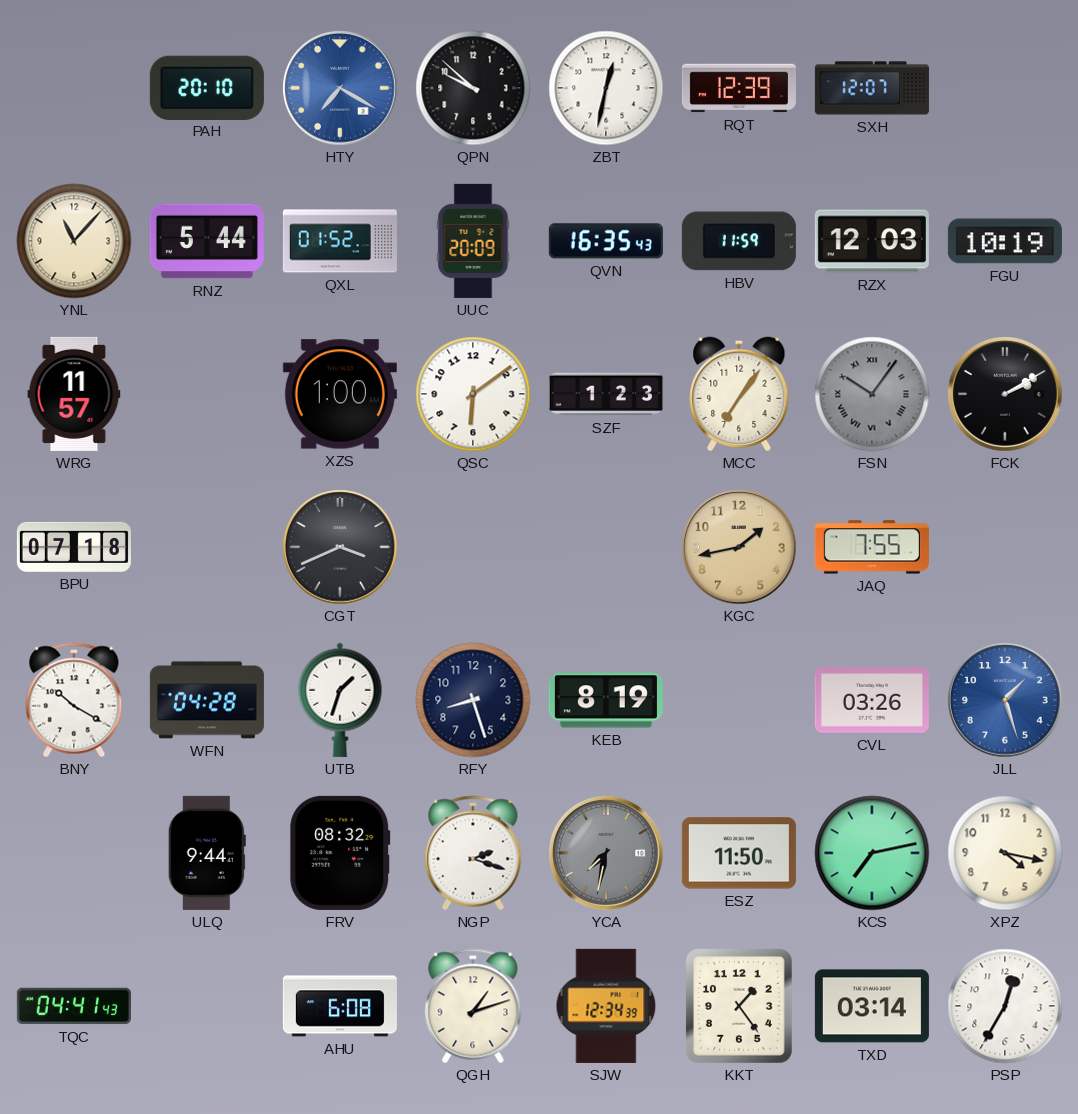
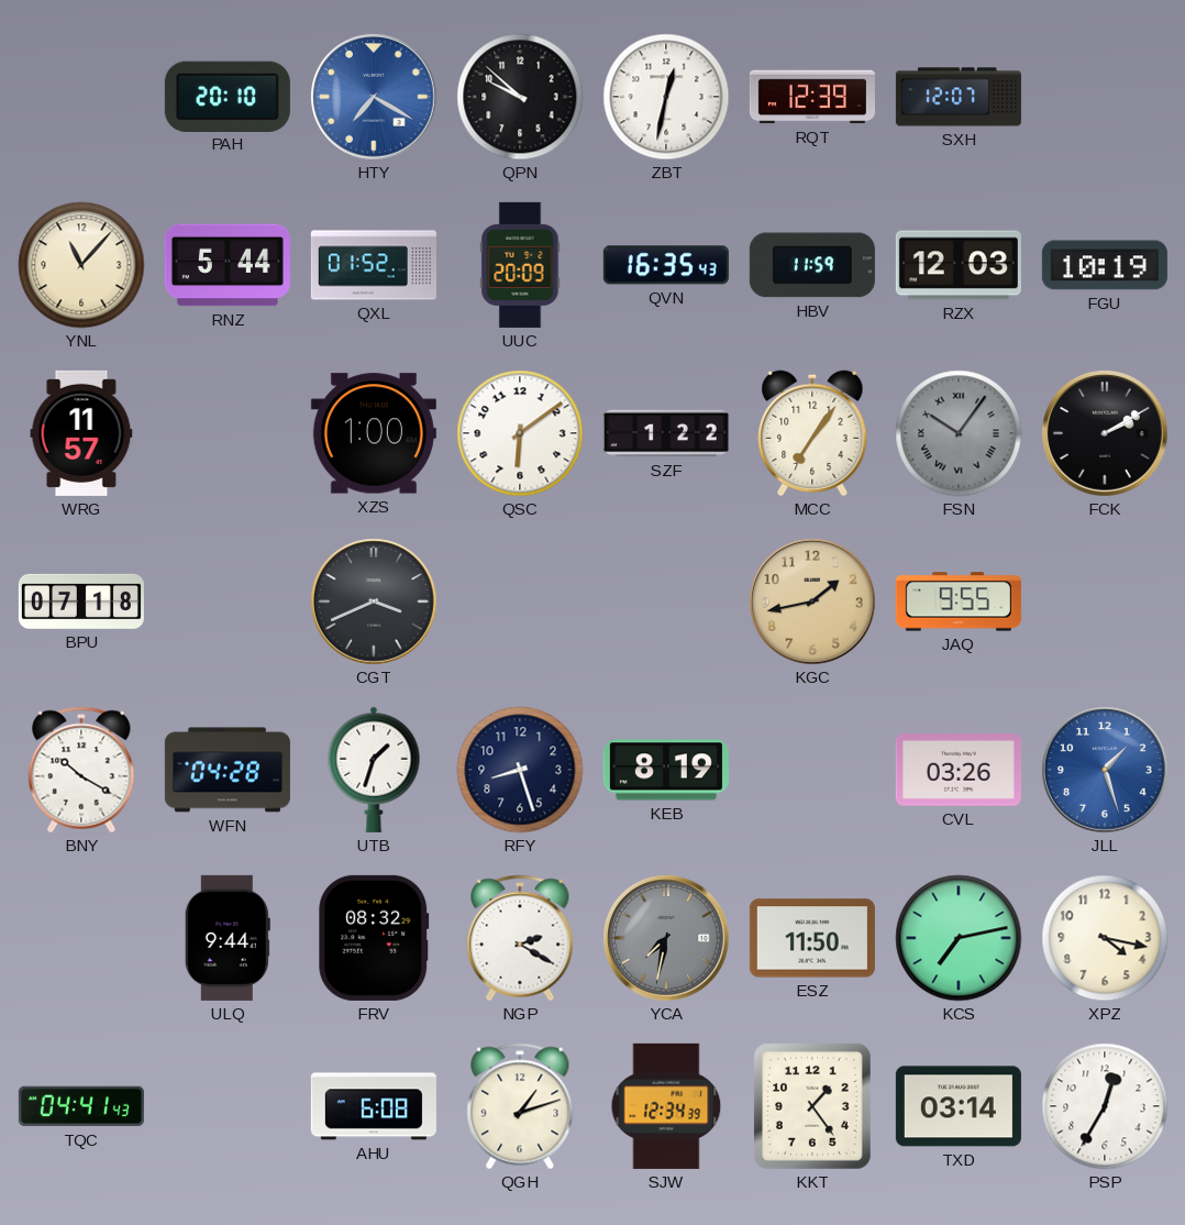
SZF: 1:23 -> 1:22
JAQ: 7:55 -> 9:55
NGP: 2:18 -> 2:20
